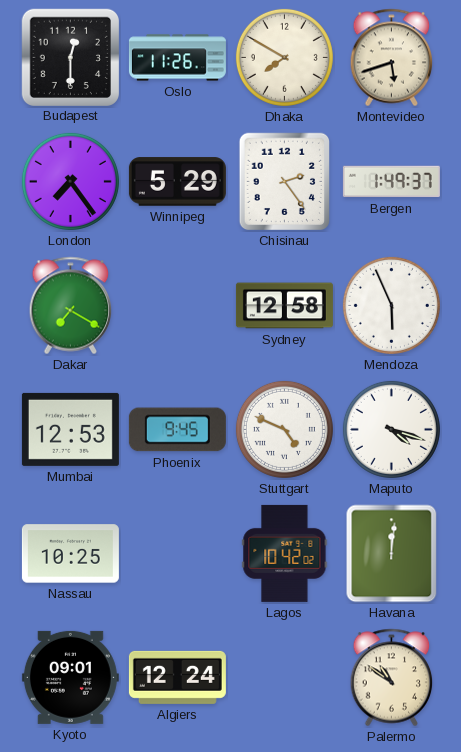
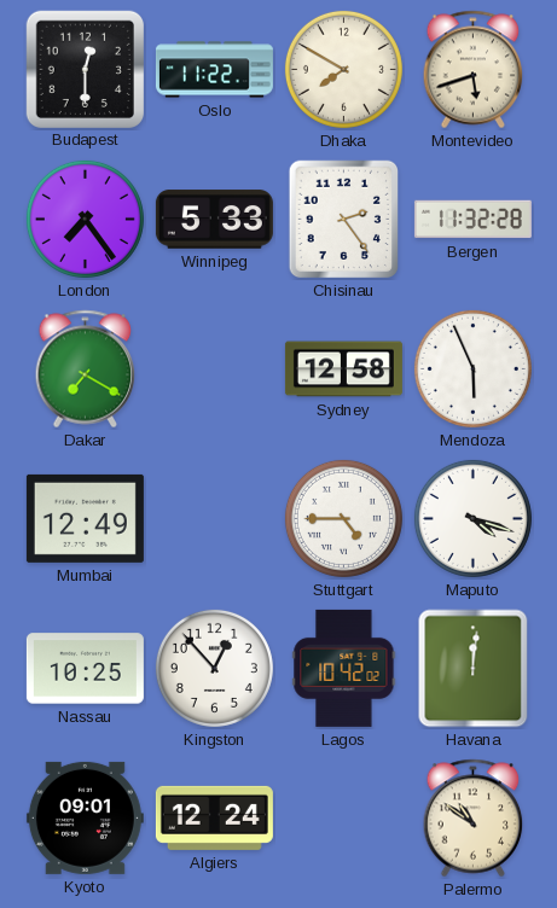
Oslo: 11:26 -> 11:22
Winnipeg: 5:29 -> 5:33
Bergen: 1:49 -> 11:32
Mumbai: 12:53 -> 12:49
Phoenix: 9:45 -> none
Stuttgart: 4:49 -> 4:45
Kingston: none -> 12:53
